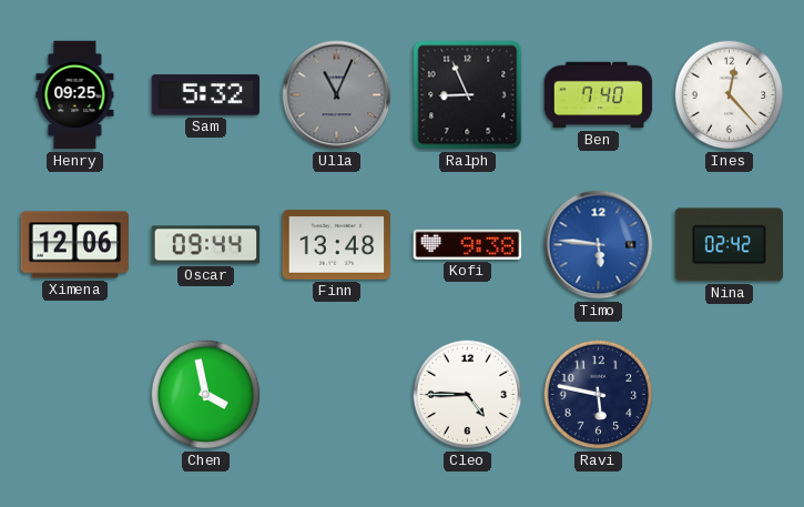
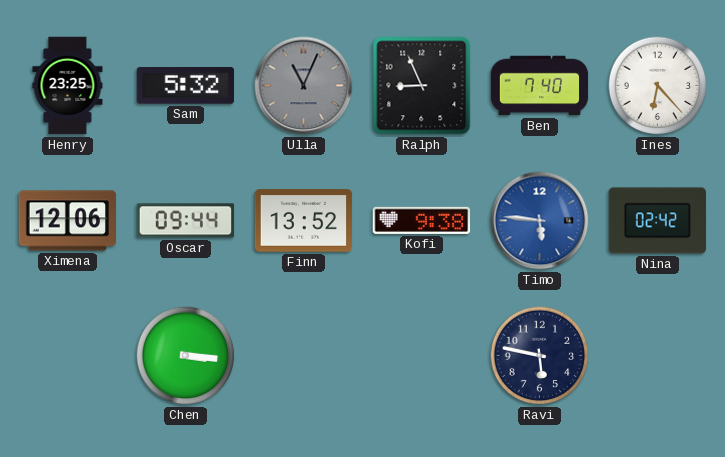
Henry: 09:25 -> 23:25
Ines: 12:23 -> 6:23
Finn: 13:48 -> 13:52
Chen: 3:58 -> 3:16
Cleo: 4:45 -> none
